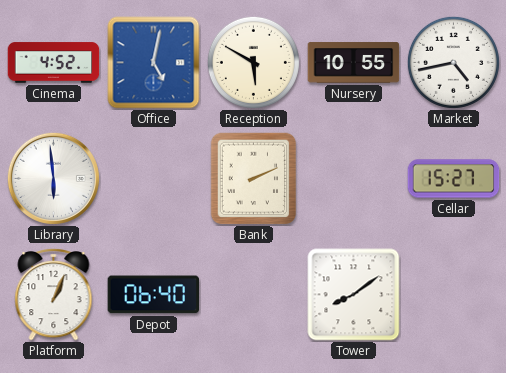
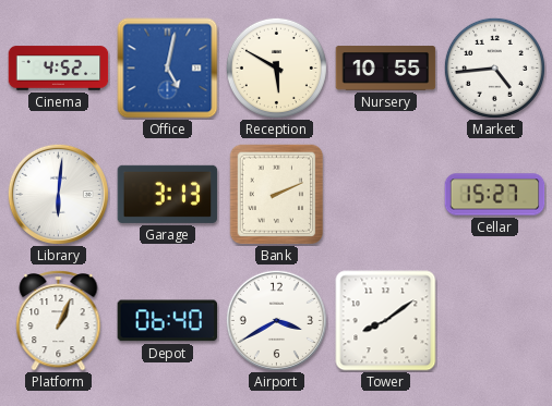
Market: 4:43 -> 4:44
Library: 5:59 -> 6:01
Garage: none -> 3:13
Airport: none -> 3:40
